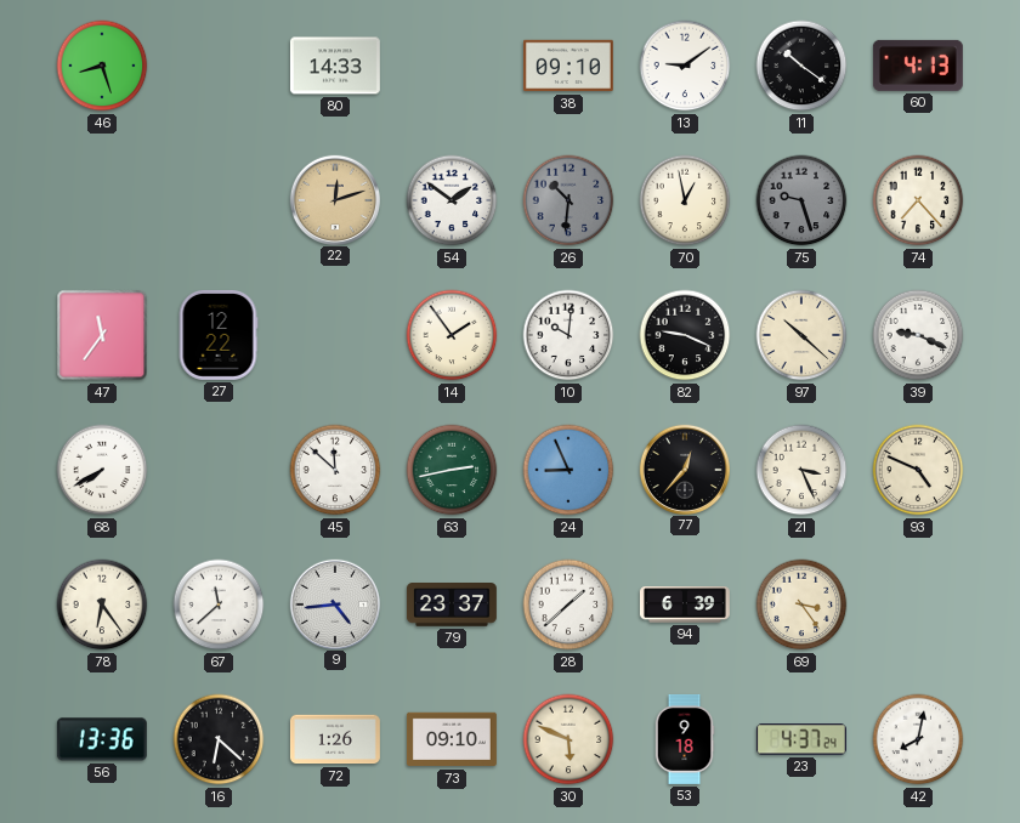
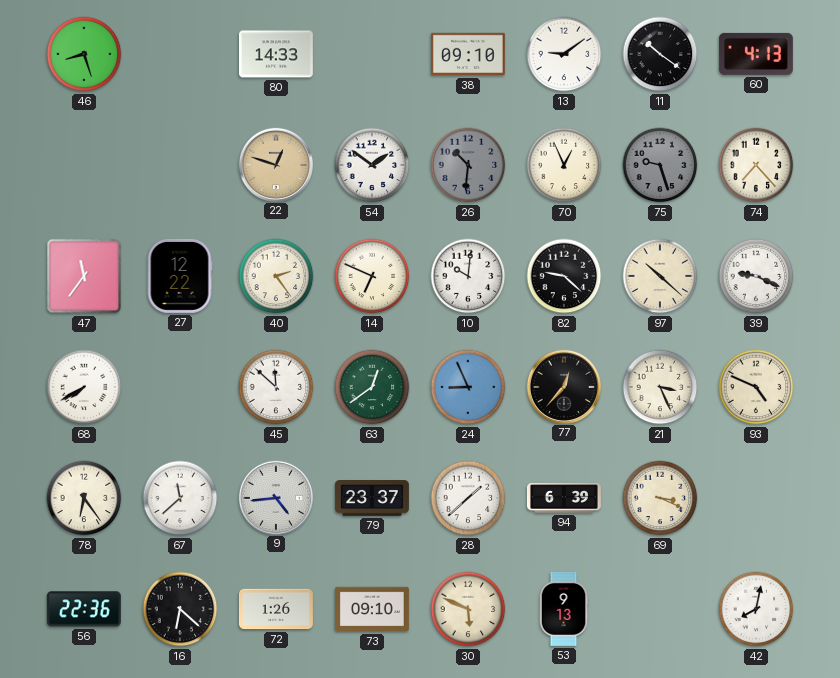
22: 12:12 -> 12:48
70: 12:58 -> 12:56
40: none -> 2:24
14: 1:54 -> 6:49
82: 9:19 -> 9:22
63: 2:43 -> 12:39
69: 3:24 -> 3:19
56: 13:36 -> 22:36
53: 9:18 -> 9:13
23: 4:37 -> none
